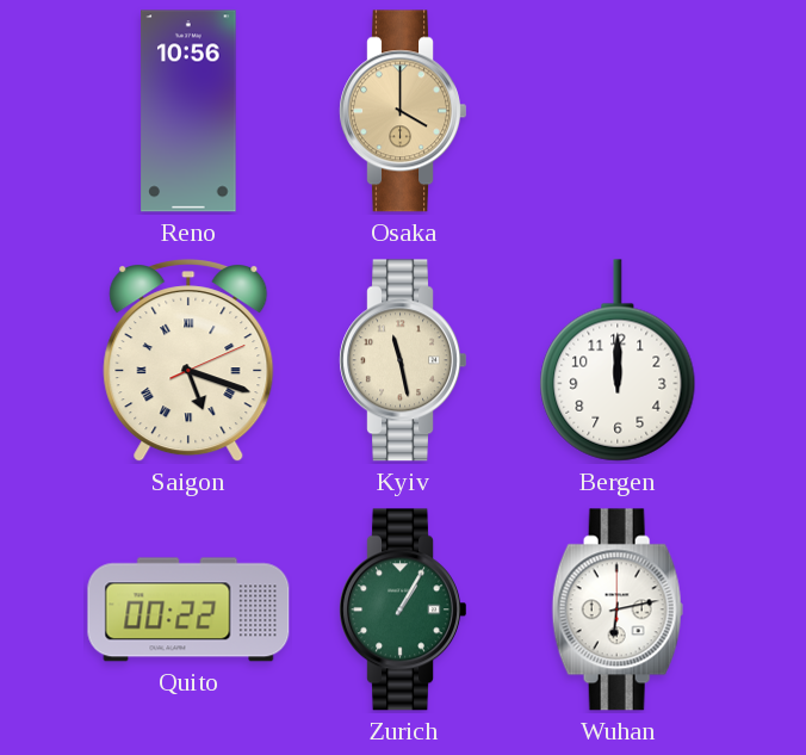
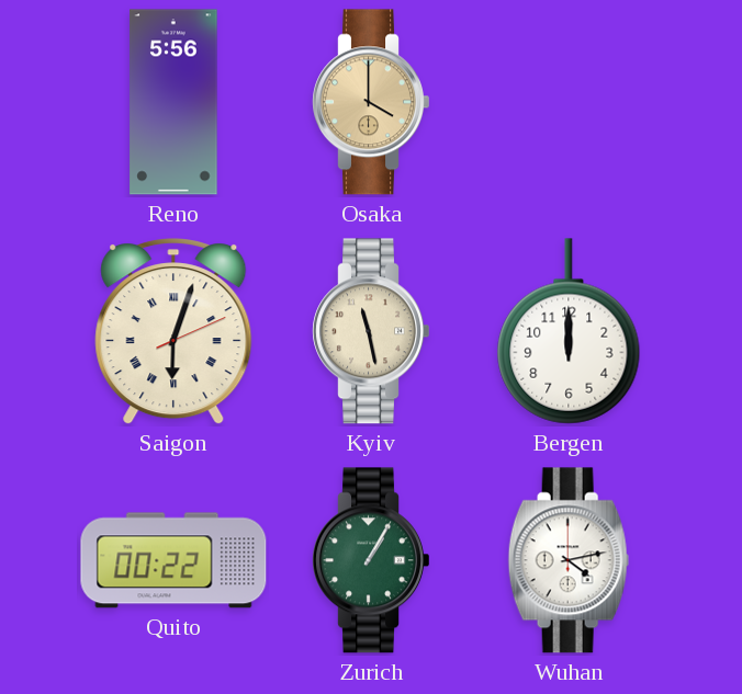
Reno: 10:56 -> 5:56
Saigon: 5:18 -> 6:03
Wuhan: 6:13 -> 4:13
